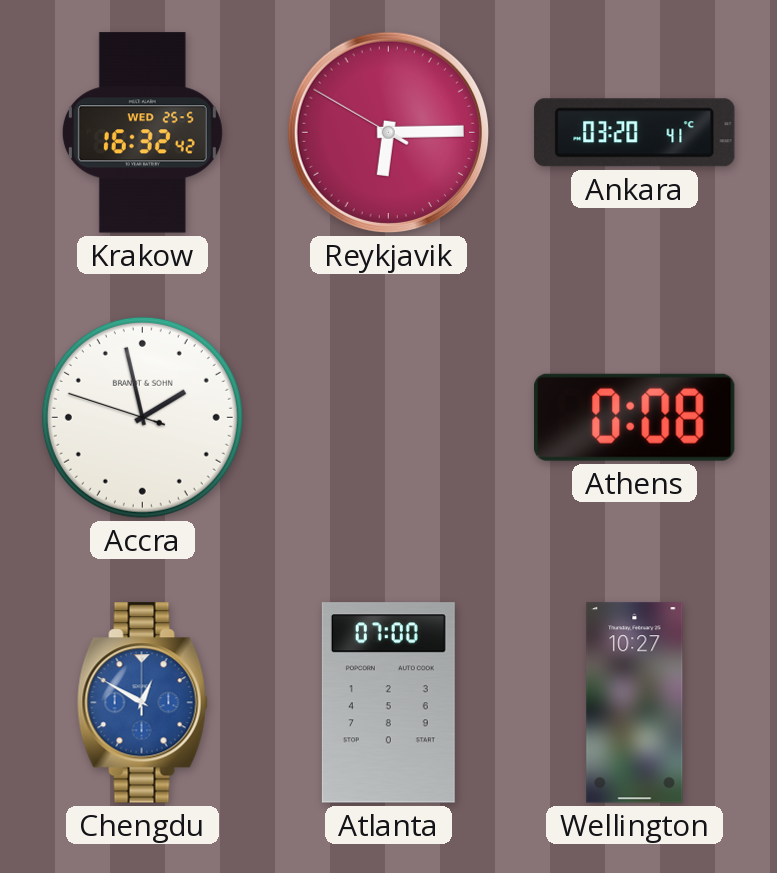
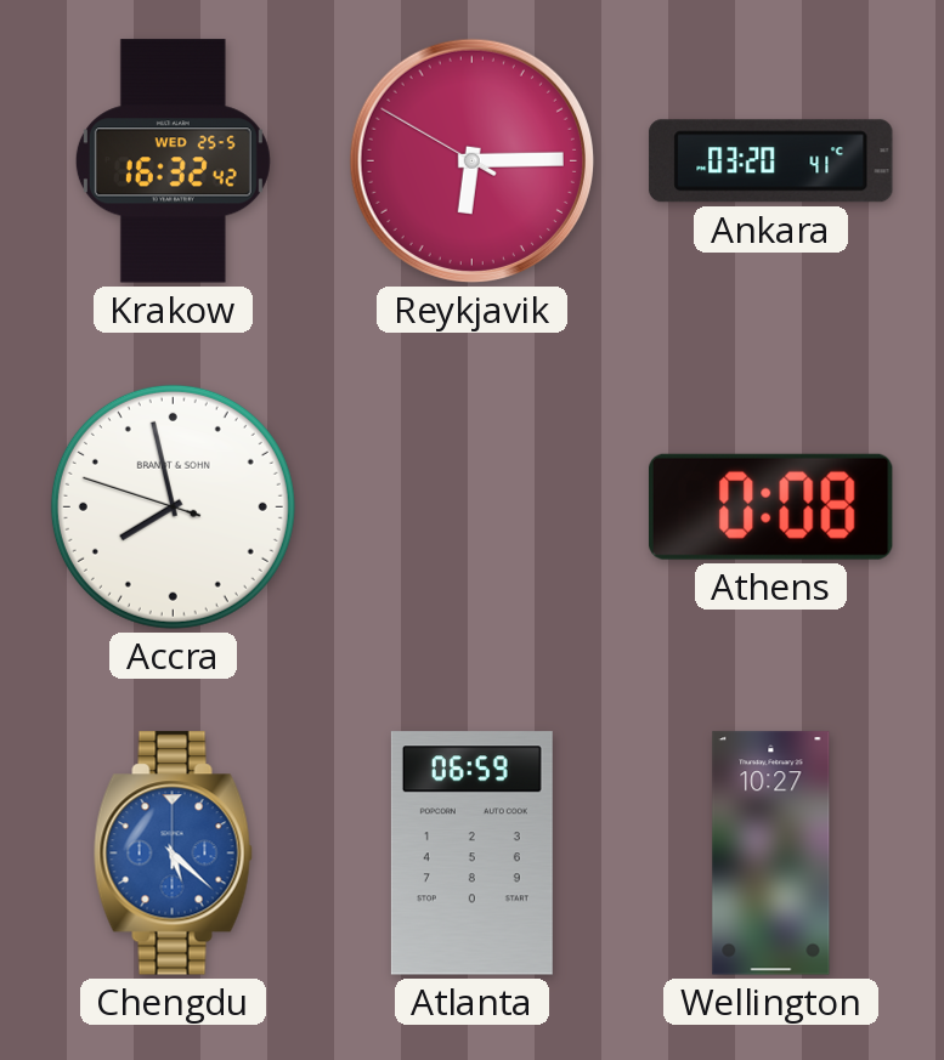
Accra: 1:57 -> 7:57
Chengdu: 12:50 -> 5:22
Atlanta: 07:00 -> 06:59
